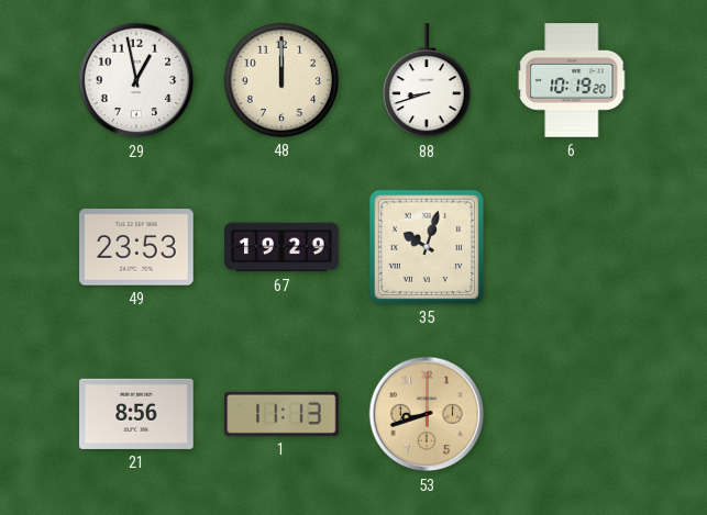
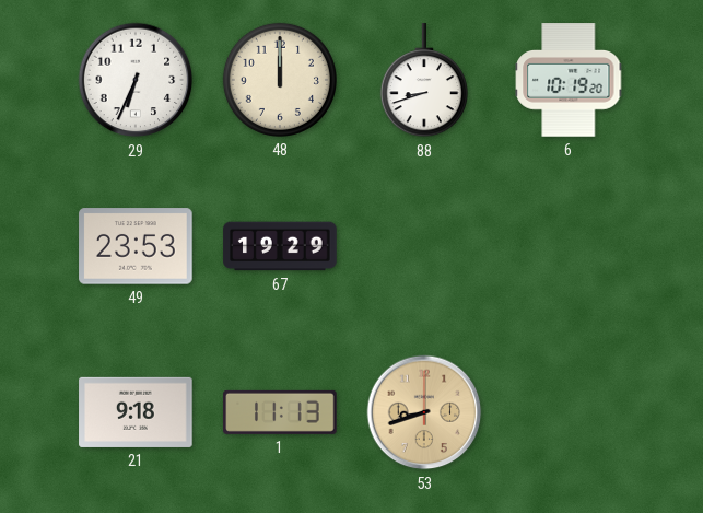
29: 12:58 -> 6:34
35: 10:03 -> none
21: 8:56 -> 9:18
